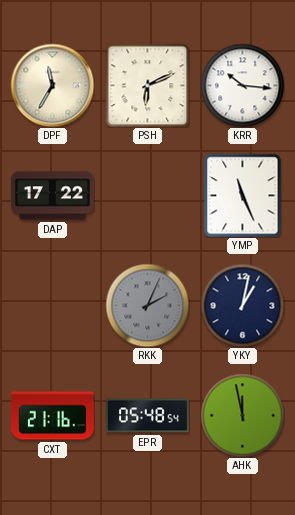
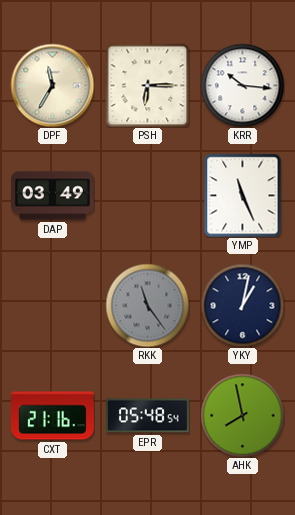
PSH: 6:11 -> 6:15
DAP: 17:22 -> 03:49
RKK: 2:04 -> 11:24
AHK: 11:58 -> 7:58
